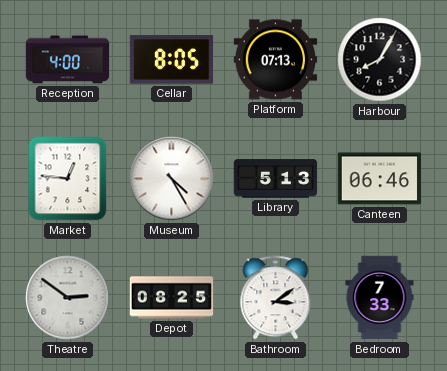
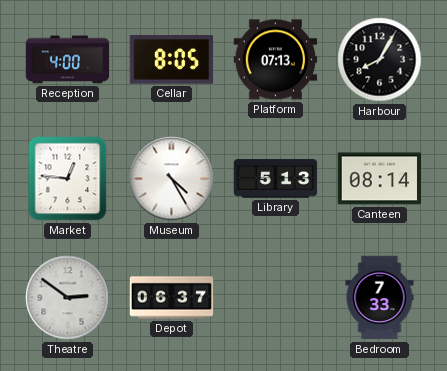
Canteen: 06:46 -> 08:14
Depot: 08:25 -> 06:37
Bathroom: 3:09 -> none
